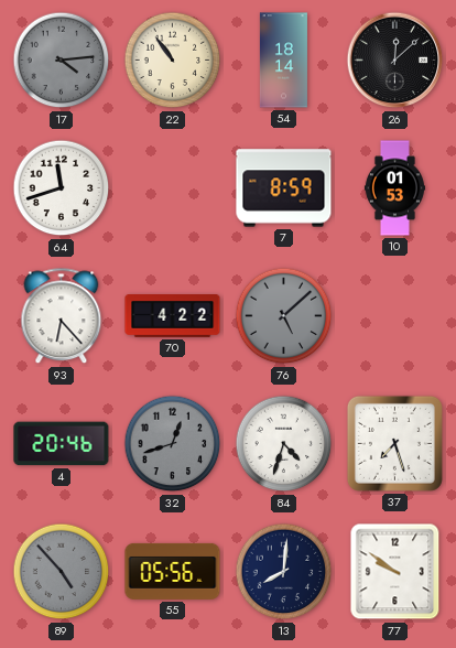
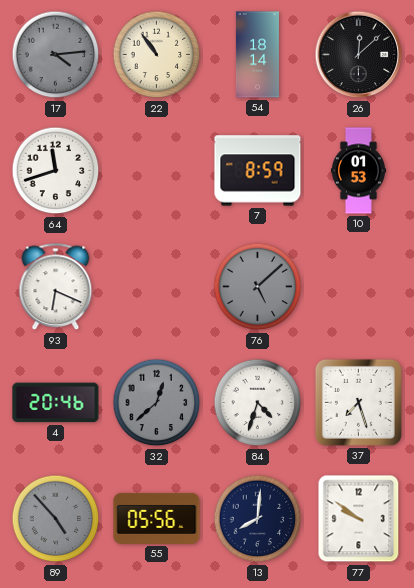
93: 6:23 -> 6:19
70: 4:22 -> none
32: 12:42 -> 12:38
